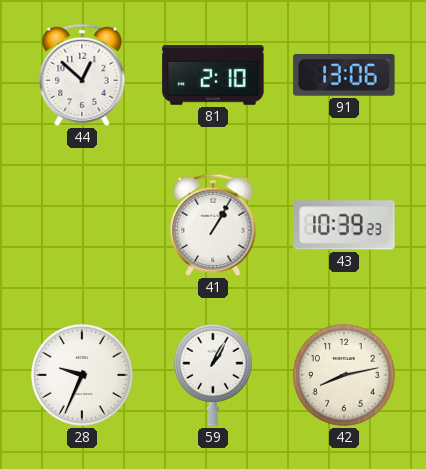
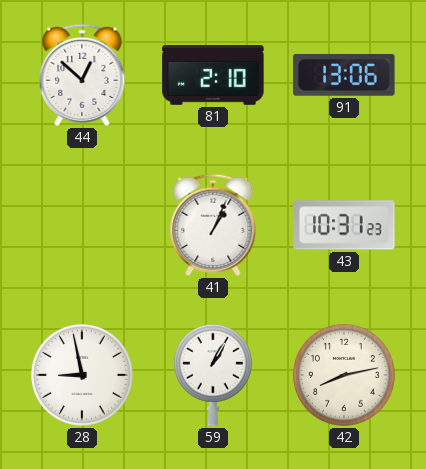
41: 1:05 -> 1:04
43: 10:39 -> 10:31
28: 9:34 -> 8:58
